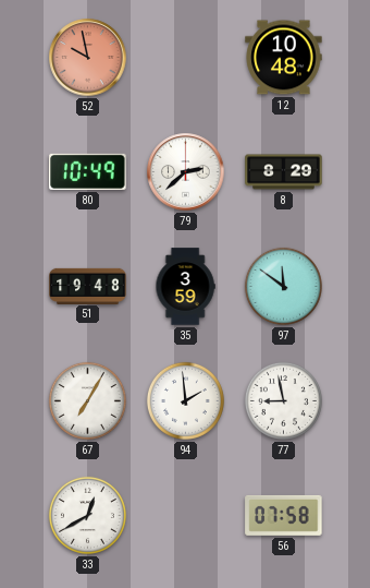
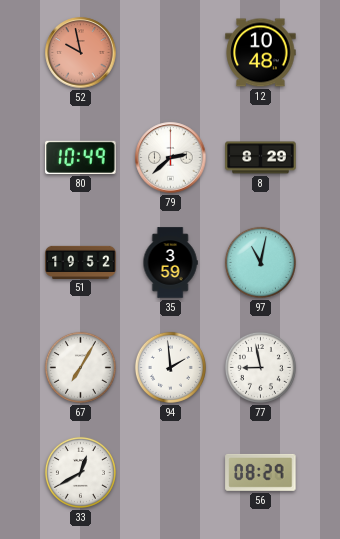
51: 19:48 -> 19:52
97: 11:51 -> 11:02
56: 07:58 -> 08:29
